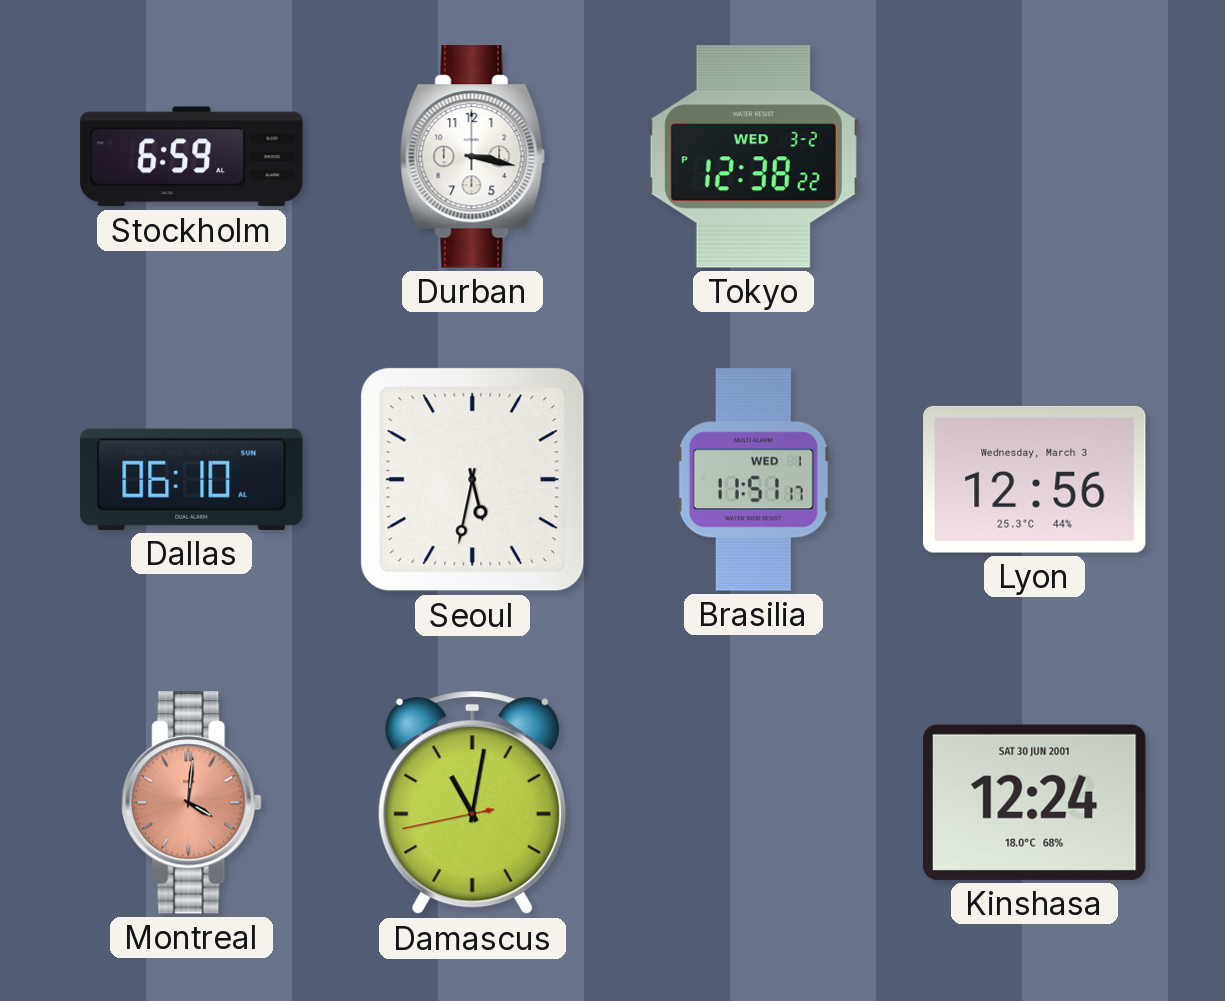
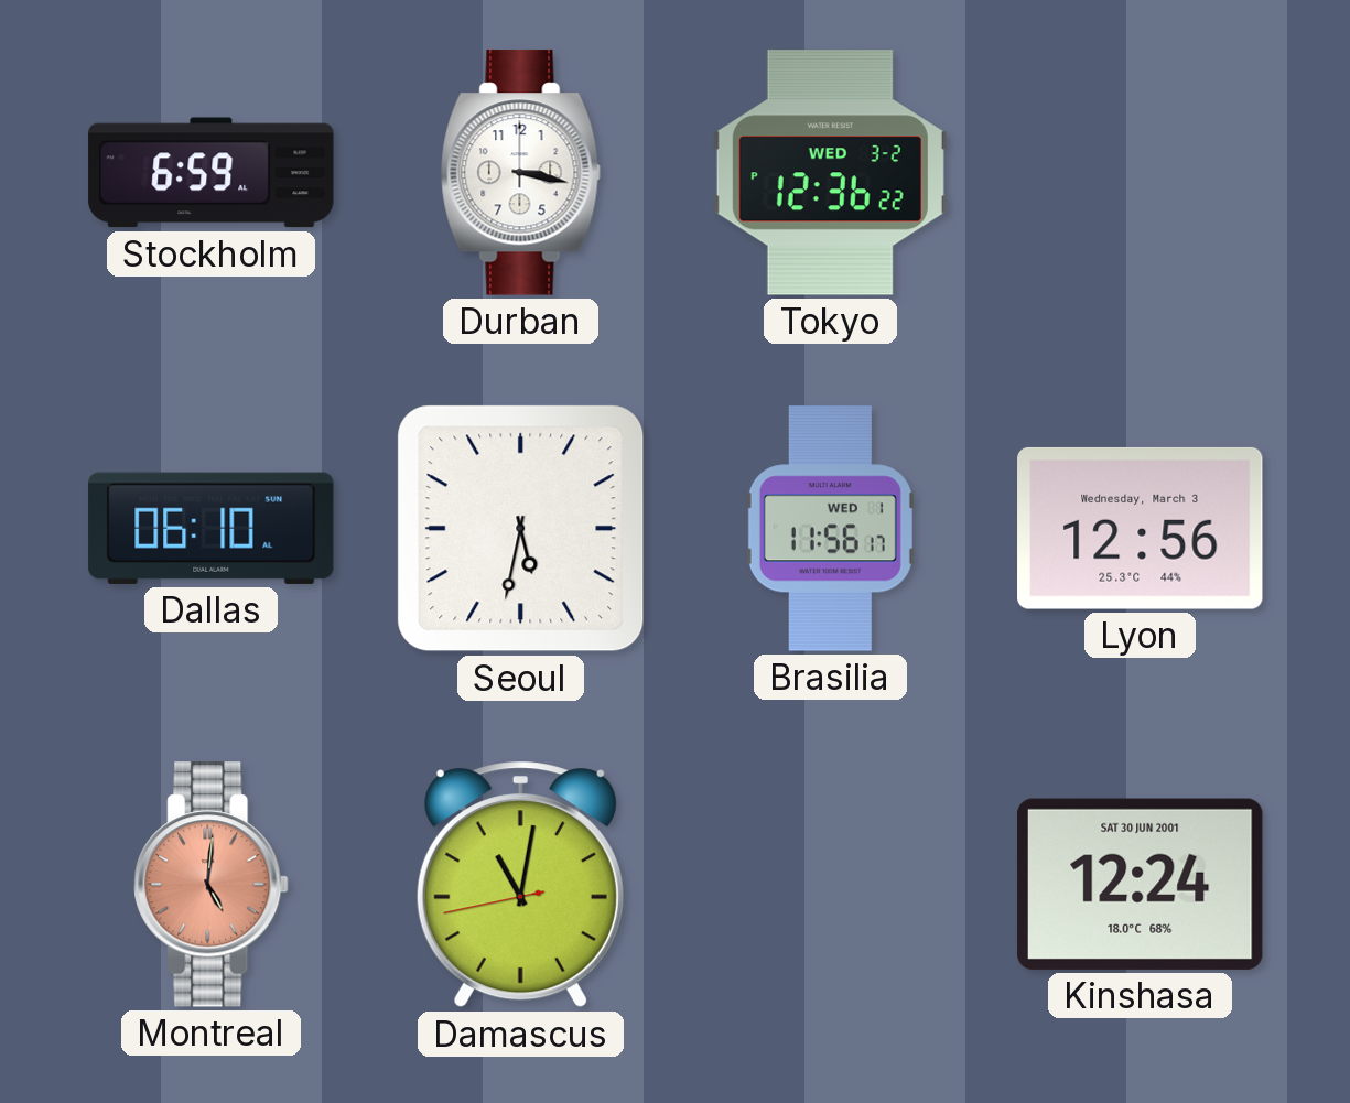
Tokyo: 12:38 -> 12:36
Brasilia: 11:51 -> 11:56
Montreal: 4:01 -> 5:01
